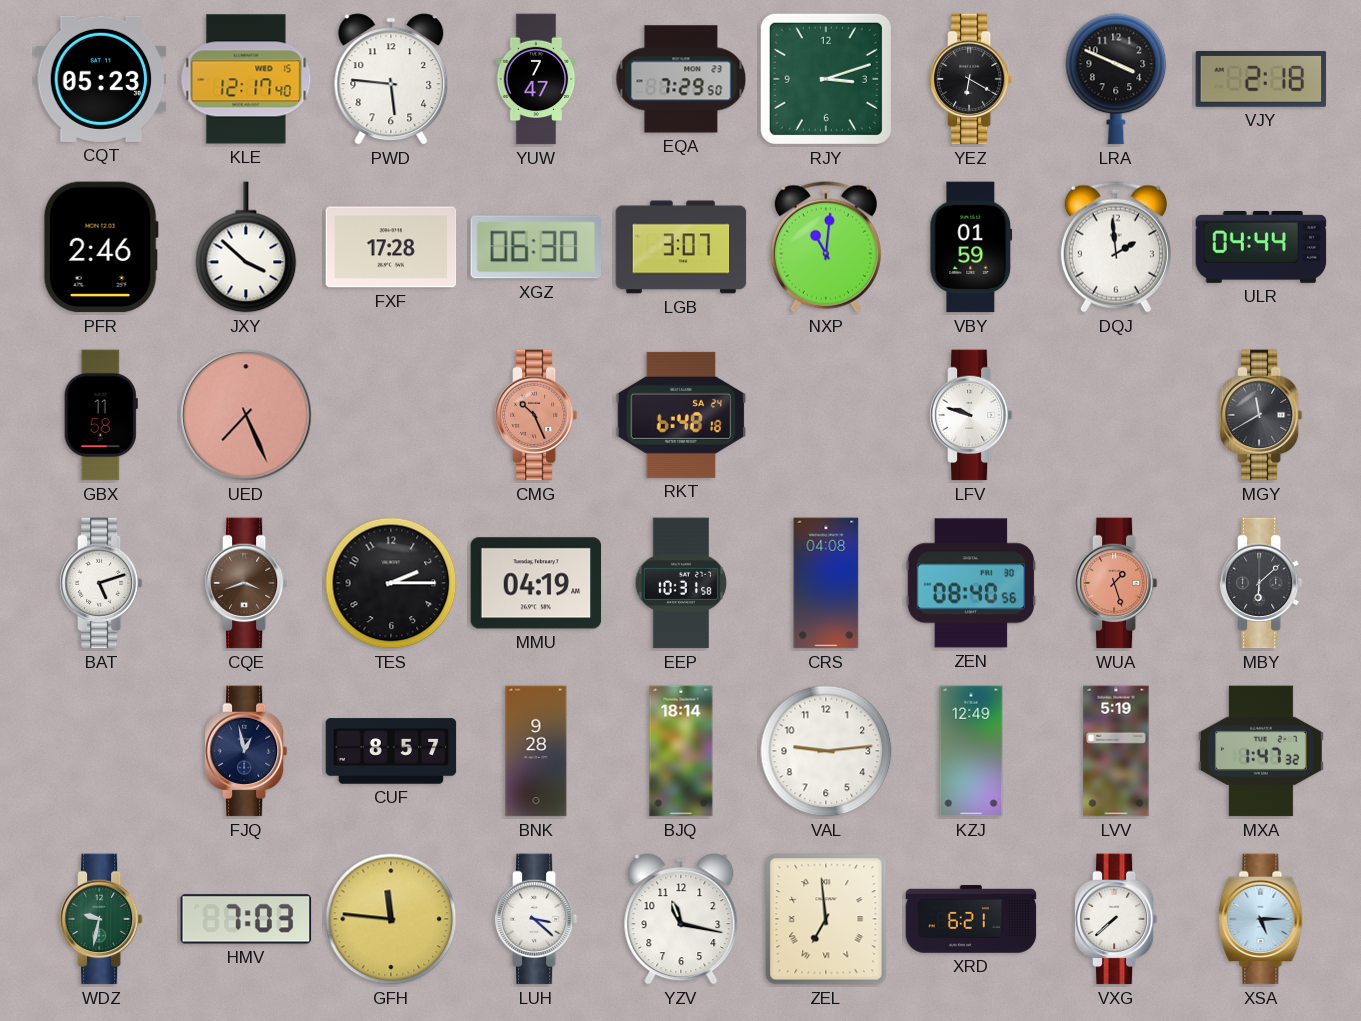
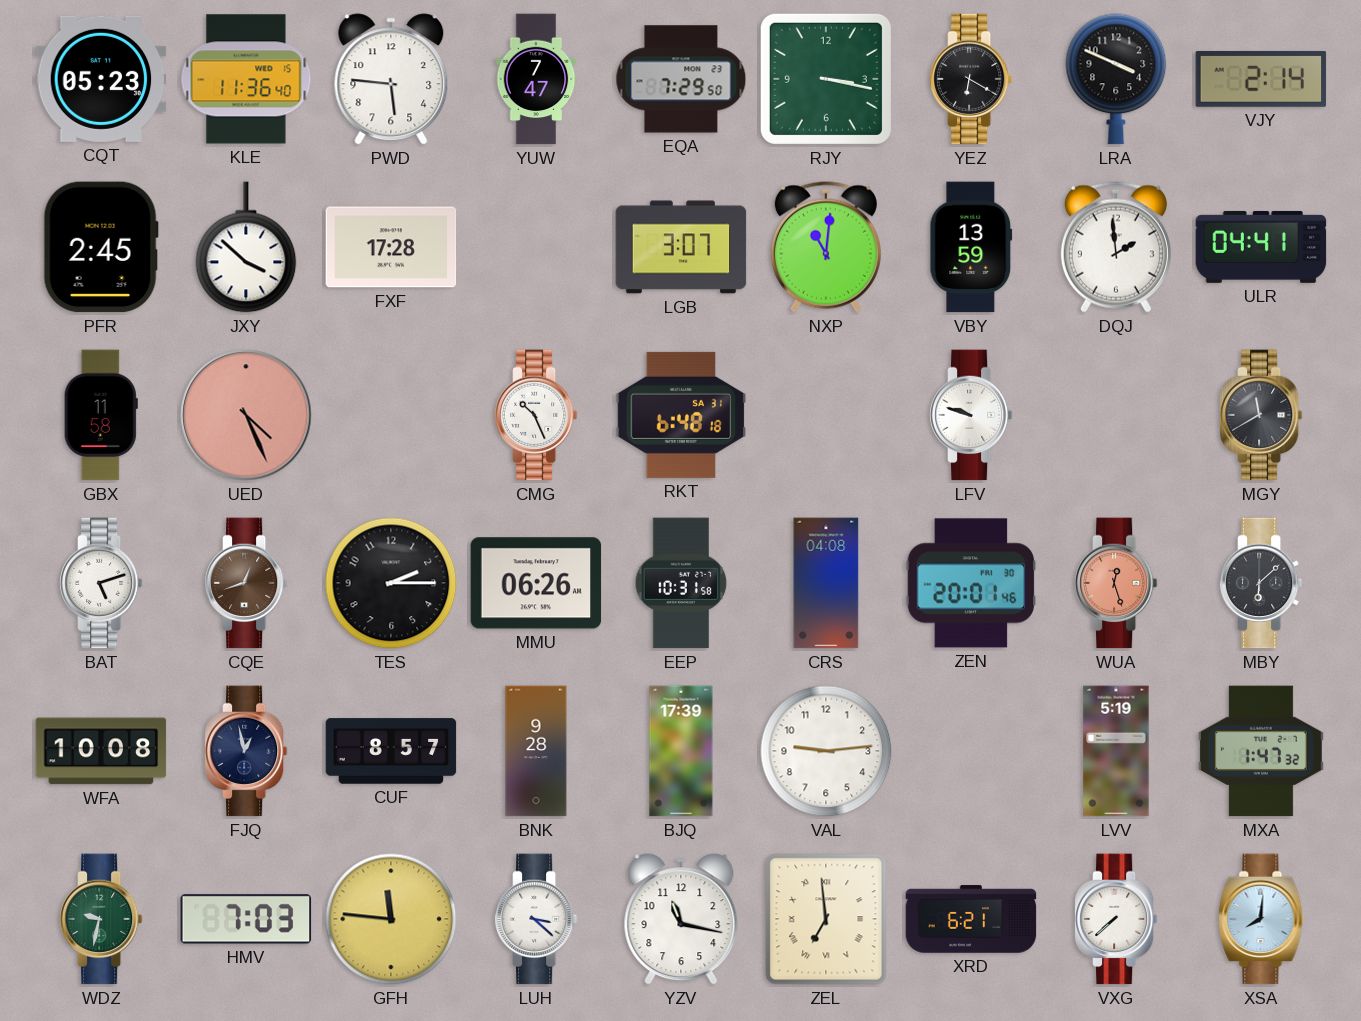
KLE: 12:17 -> 11:36
RJY: 3:12 -> 3:17
VJY: 2:18 -> 2:14
PFR: 2:46 -> 2:45
XGZ: 06:30 -> none
VBY: 01:59 -> 13:59
ULR: 04:44 -> 04:41
UED: 7:26 -> 4:26
CMG dial: salmon -> white
RKT date: SA 24 -> SA 31
CQE: 3:42 -> 12:42
MMU: 04:19 -> 06:26
ZEN: 08:40 -> 20:01
WUA: 1:27 -> 12:27
WFA: none -> 10:08
BJQ: 18:14 -> 17:39
KZJ: 12:49 -> none
XSA: 5:15 -> 8:01
